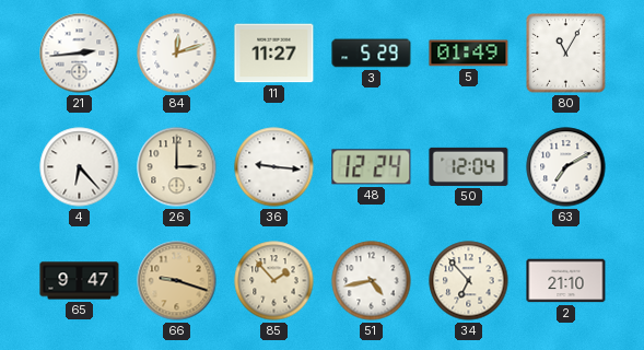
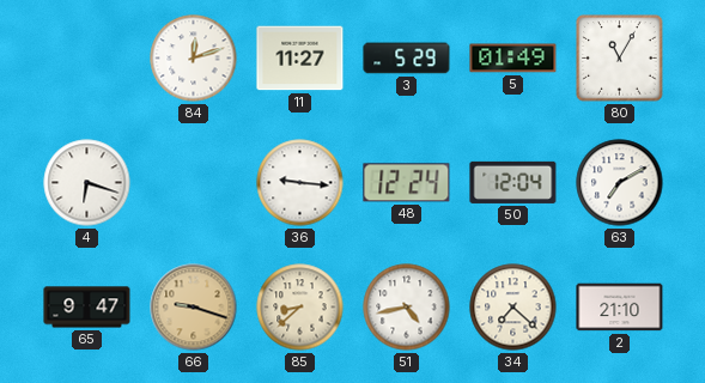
21: 2:44 -> none
4: 6:23 -> 6:18
26: 3:00 -> none
85: 1:53 -> 8:38
34: 6:53 -> 7:22
